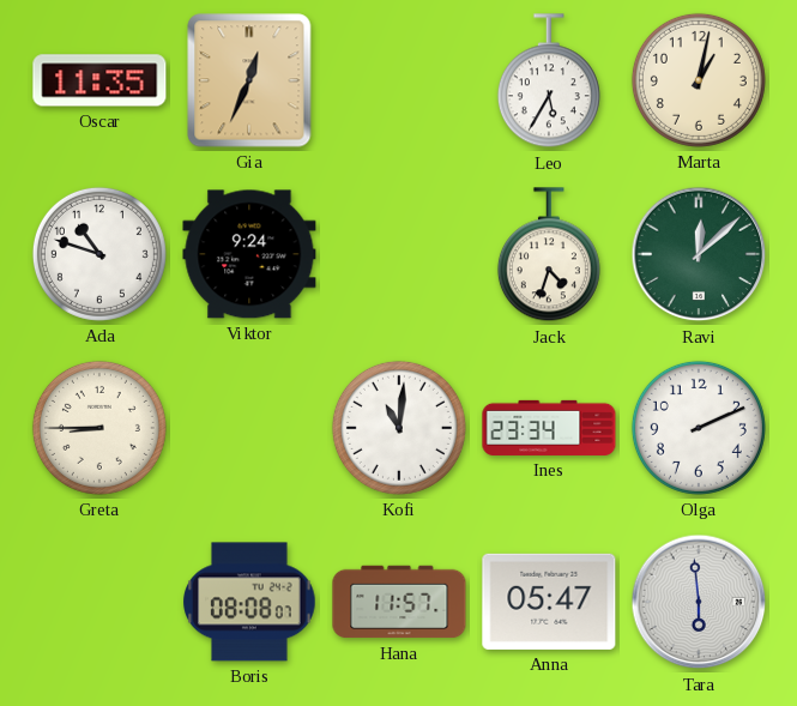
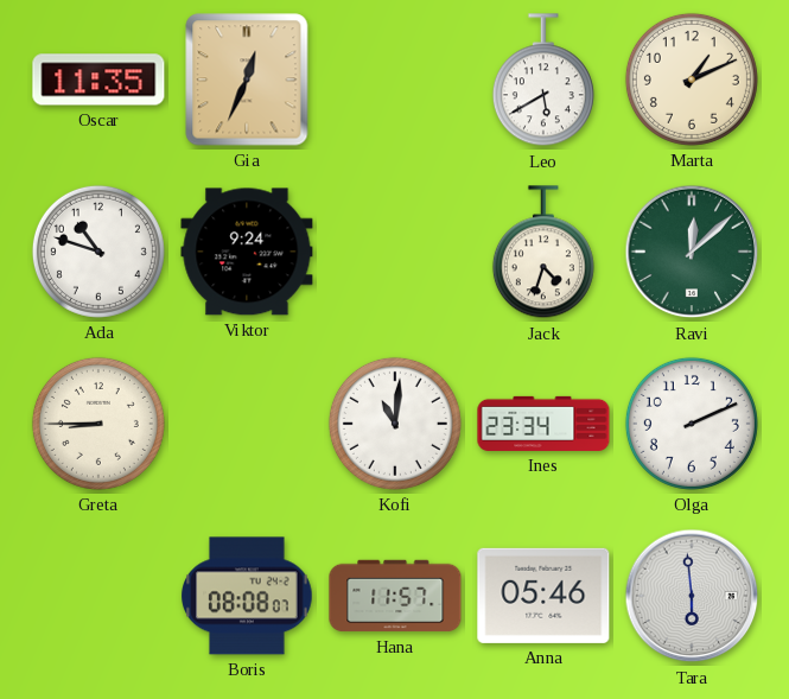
Leo: 5:35 -> 5:40
Marta: 1:02 -> 1:11
Anna: 05:47 -> 05:46
